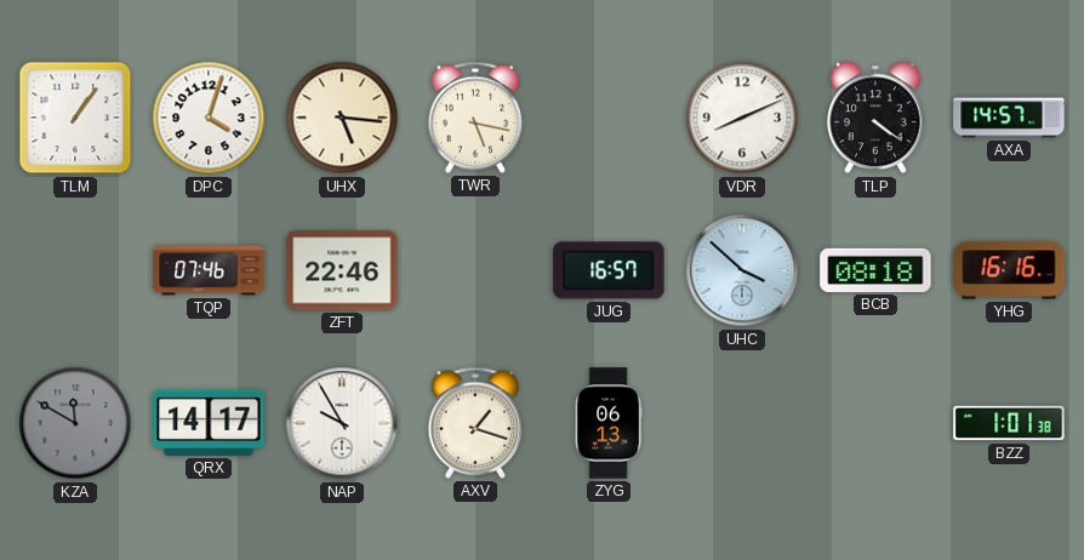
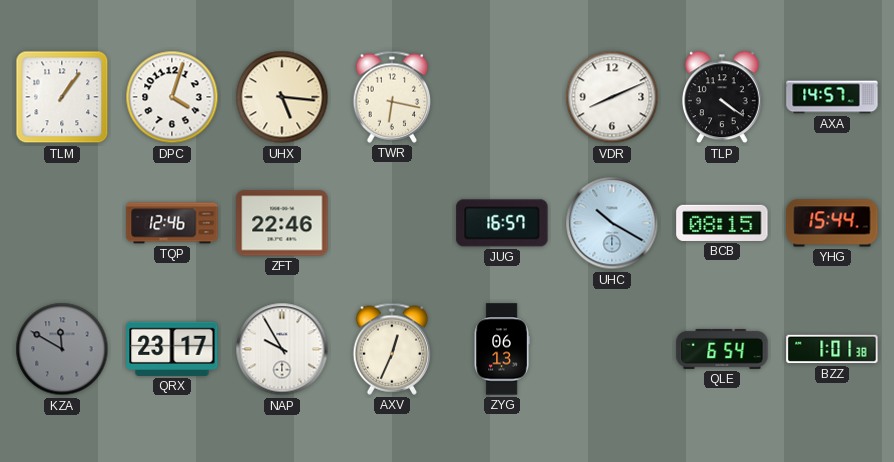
TWR: 5:17 -> 6:17
TQP: 07:46 -> 12:46
UHC: 3:52 -> 10:20
BCB: 08:18 -> 08:15
YHG: 16:16 -> 15:44
QRX: 14:17 -> 23:17
AXV: 1:18 -> 12:34
QLE: none -> 6:54
